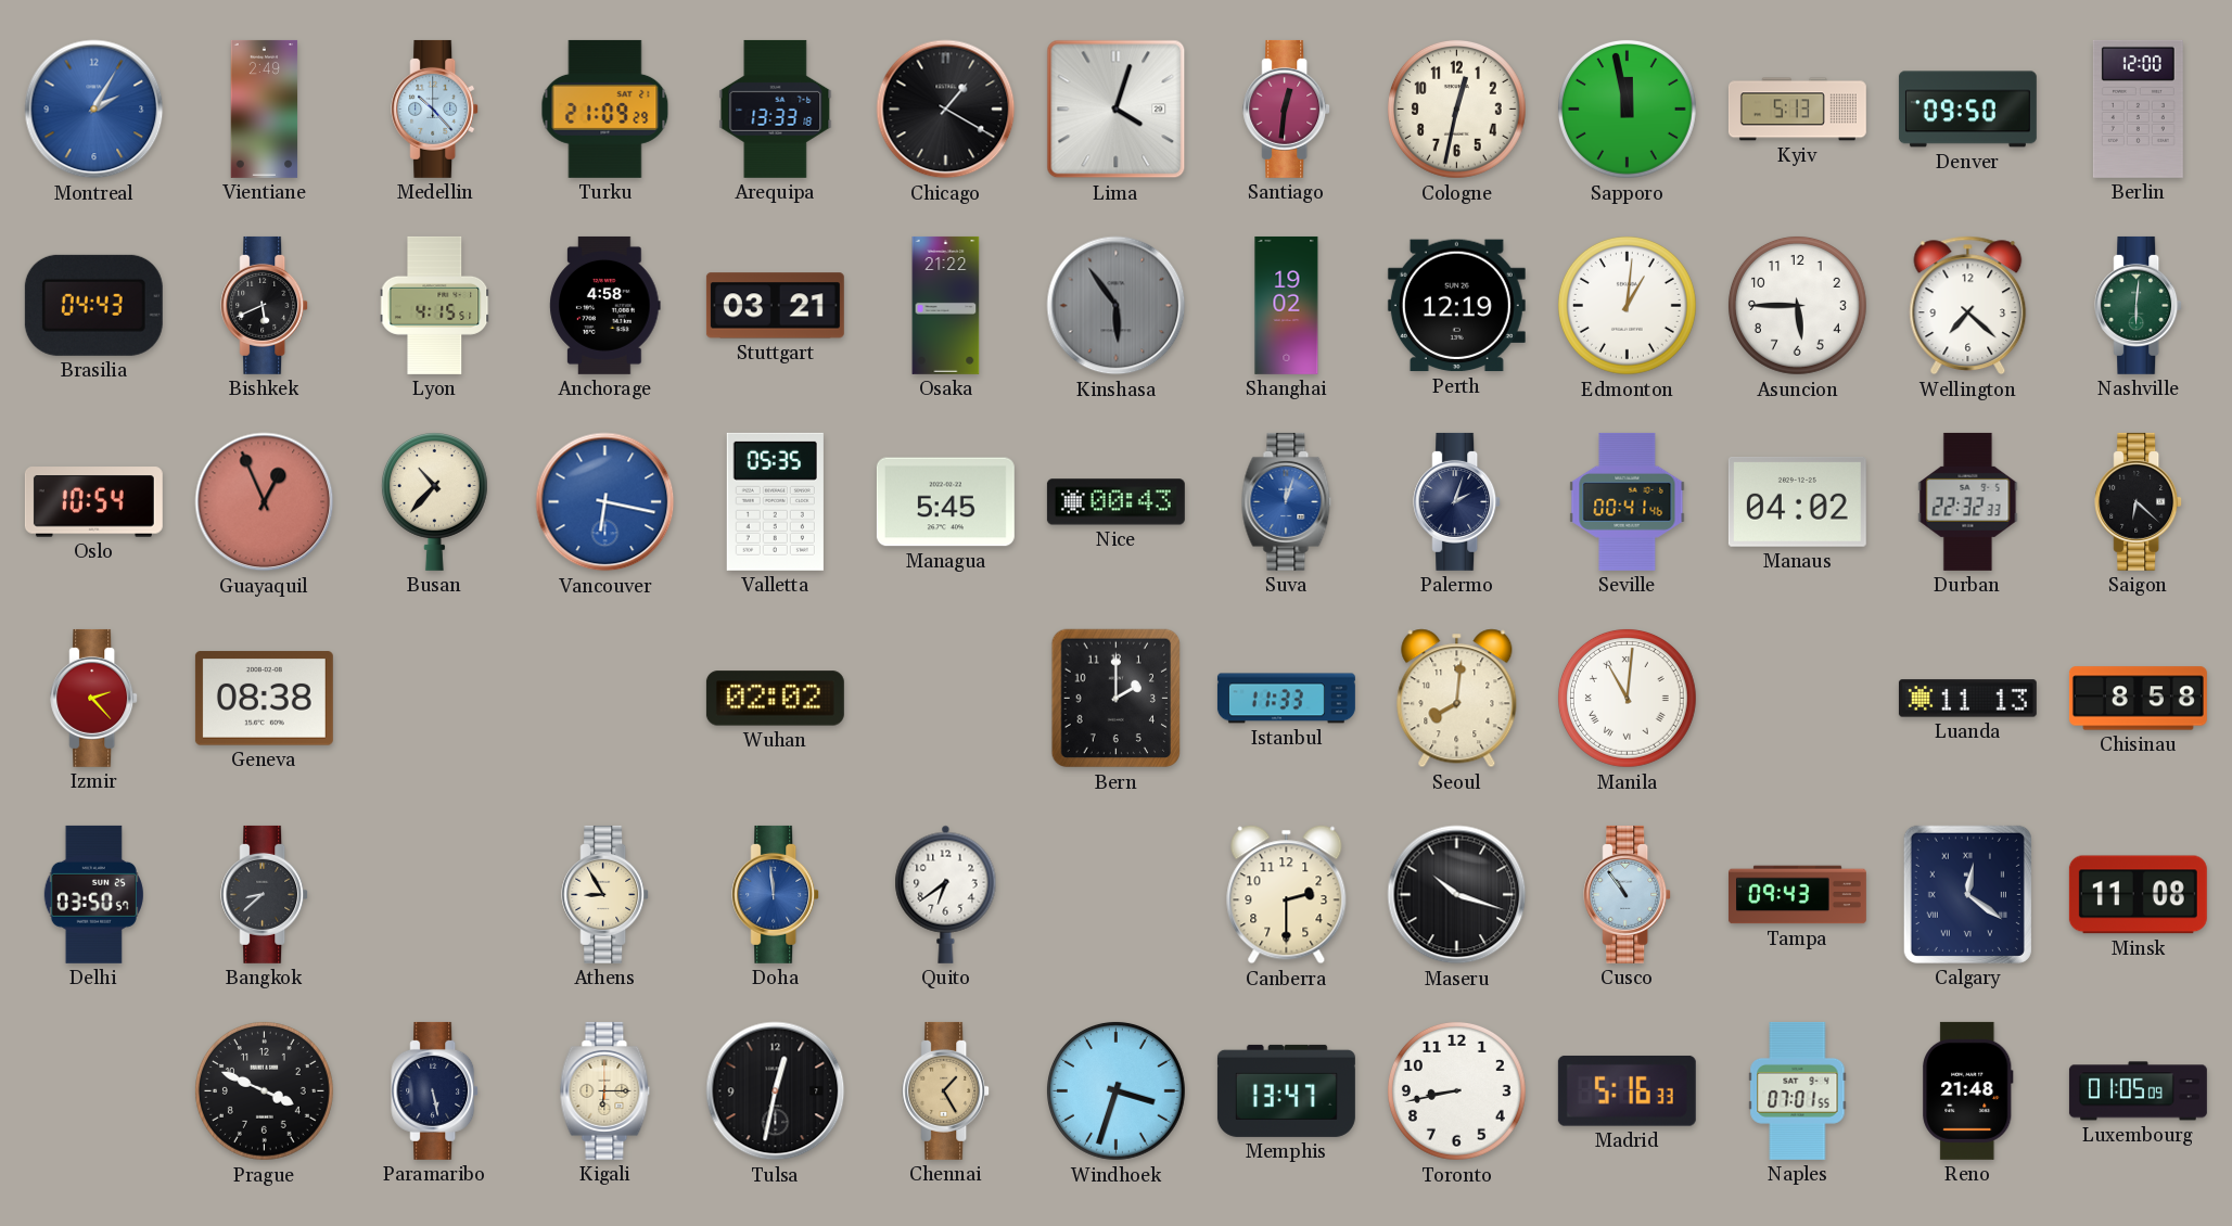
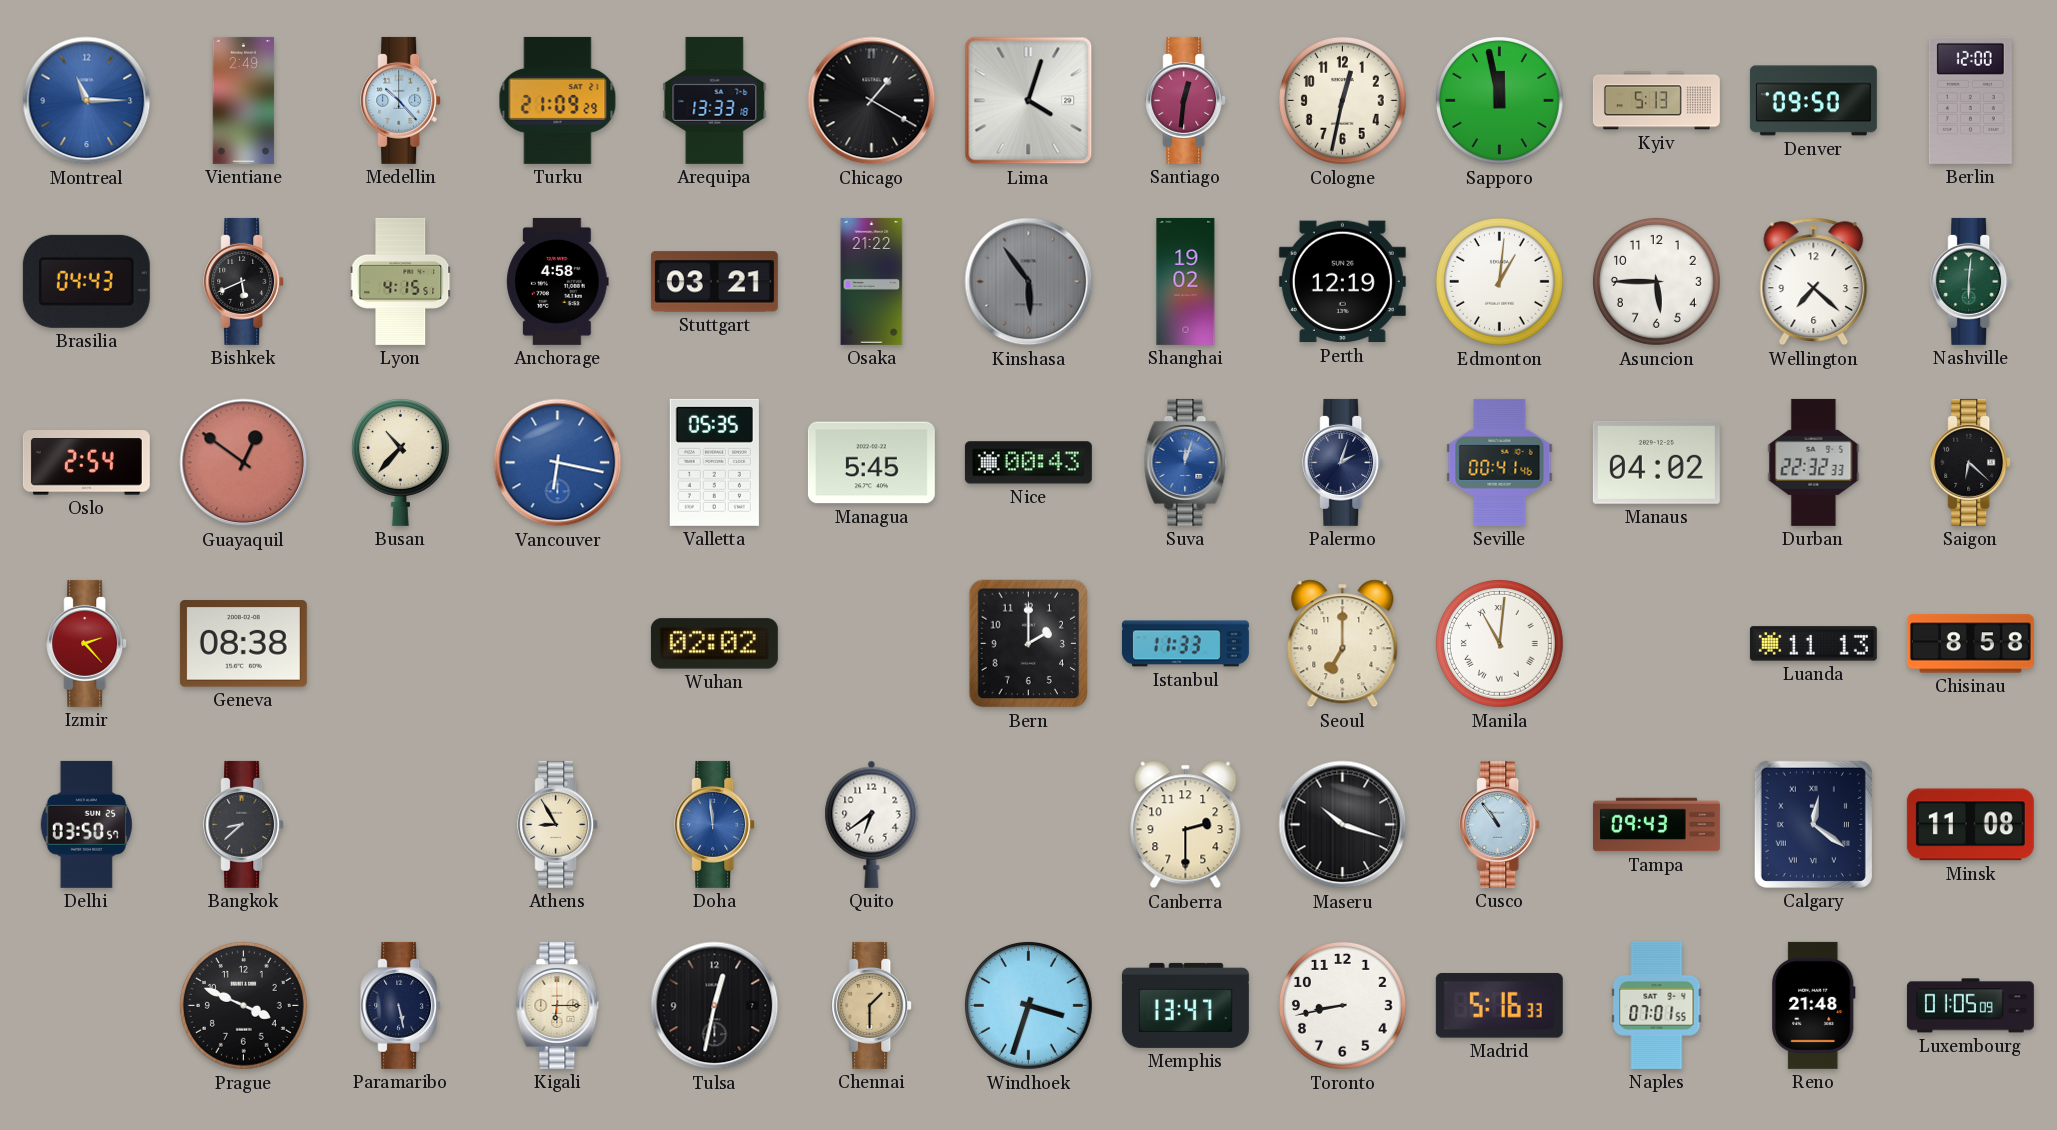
Montreal: 2:05 -> 11:15
Oslo: 10:54 -> 2:54
Guayaquil: 12:56 -> 12:51
Seoul: 8:01 -> 7:00
Chennai: 1:25 -> 1:30
